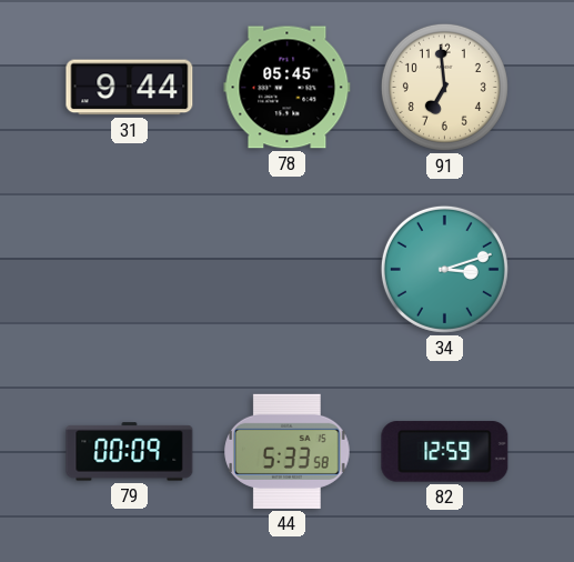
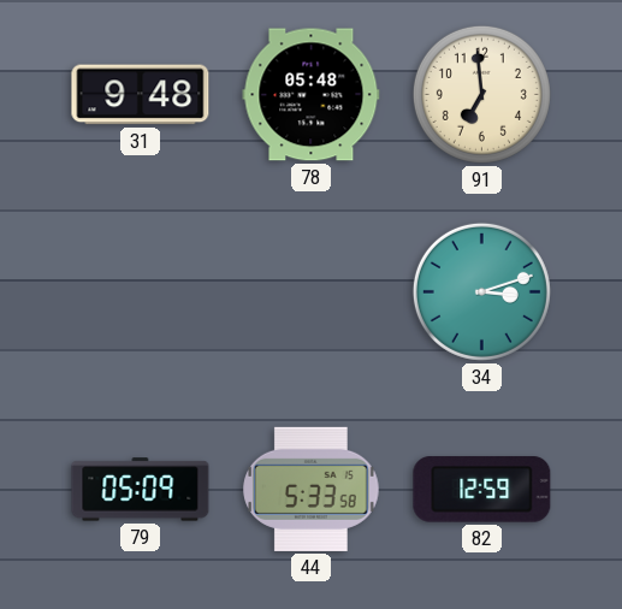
31: 9:44 -> 9:48
78: 05:45 -> 05:48
79: 00:09 -> 05:09
